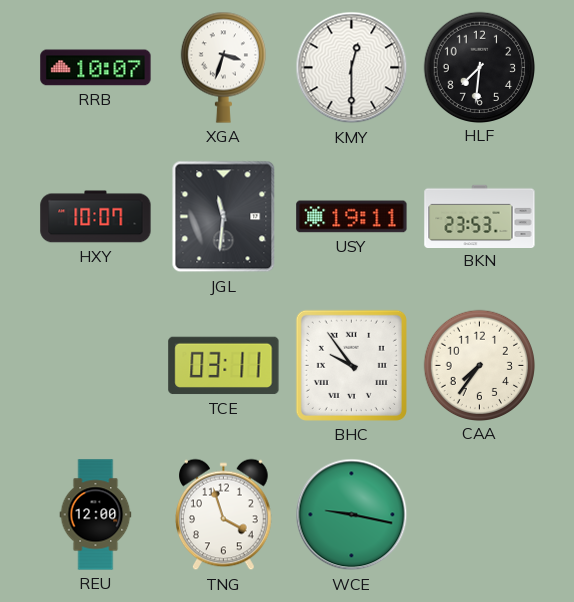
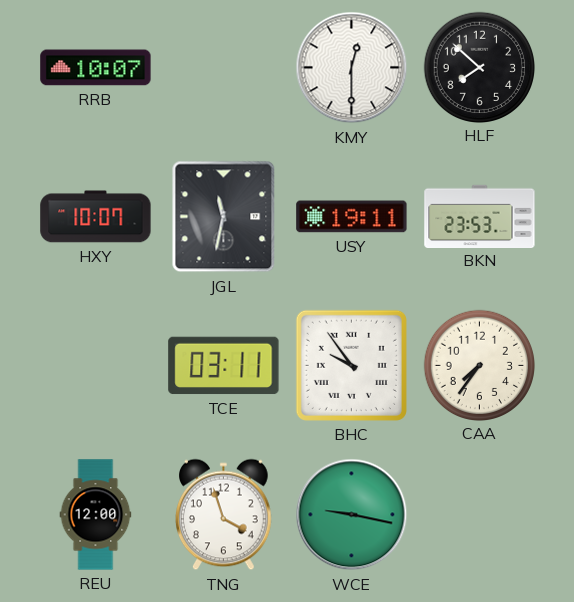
XGA: 3:33 -> none
HLF: 7:31 -> 7:52
JGL: 11:31 -> 11:32
